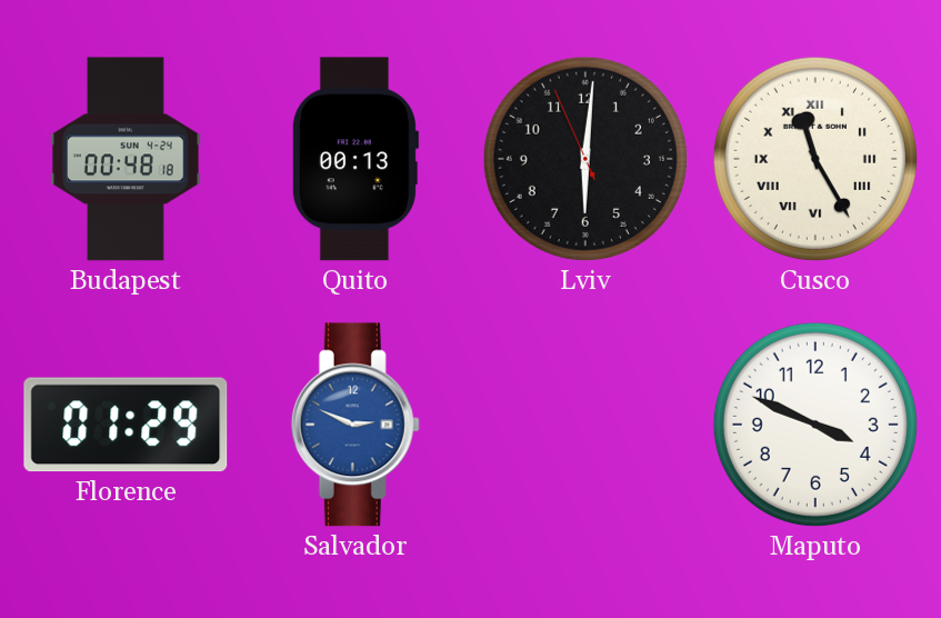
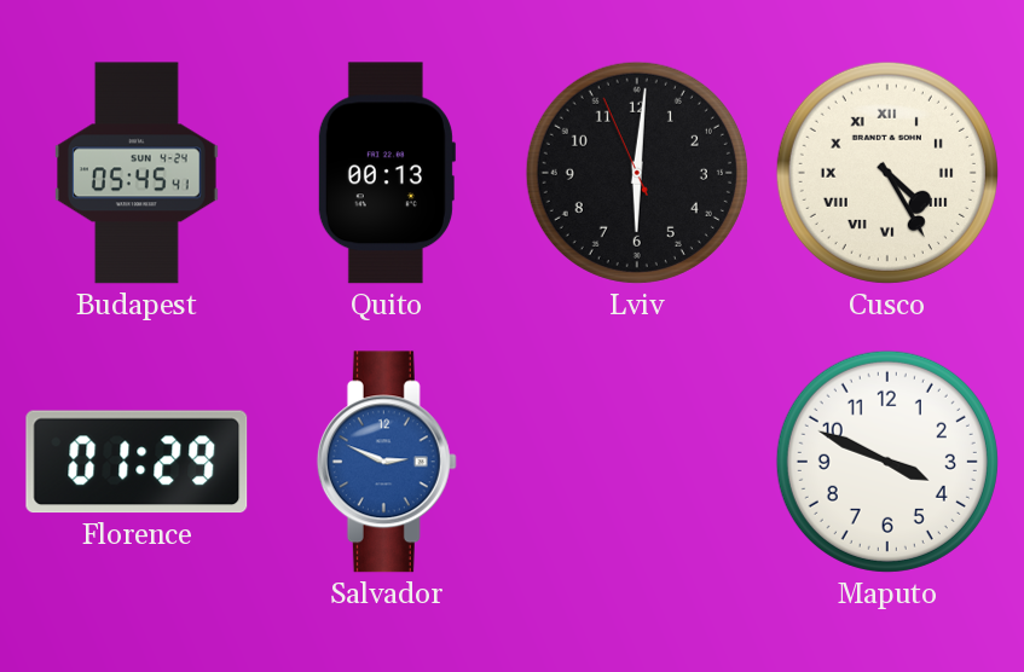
Budapest: 00:48 -> 05:45
Cusco: 11:25 -> 4:25
